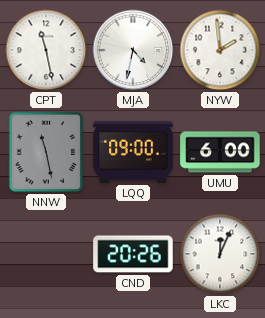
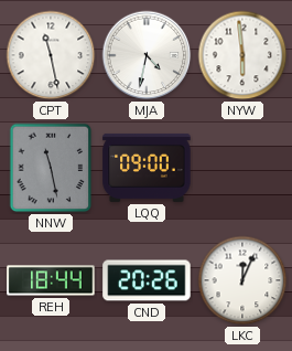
NYW: 1:59 -> 5:59
UMU: 6:00 -> none
REH: none -> 18:44
